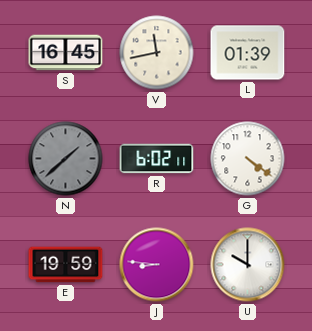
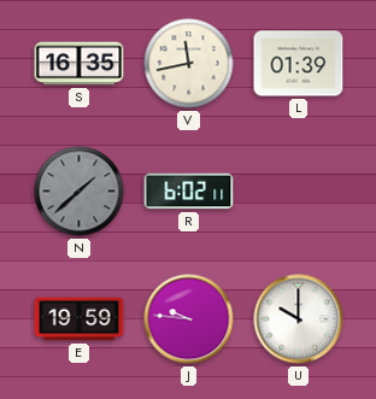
S: 16:45 -> 16:35
G: 4:21 -> none
J: 8:46 -> 9:46
